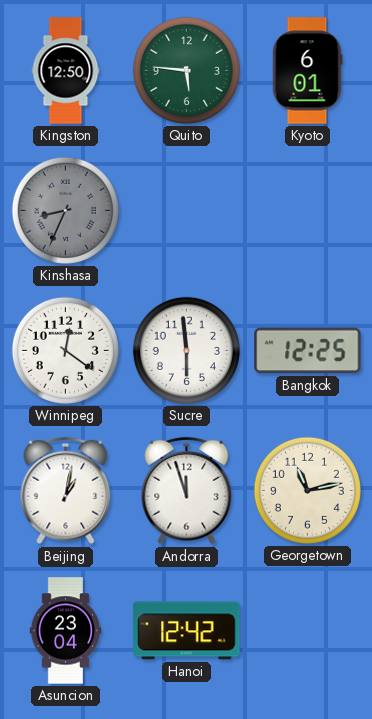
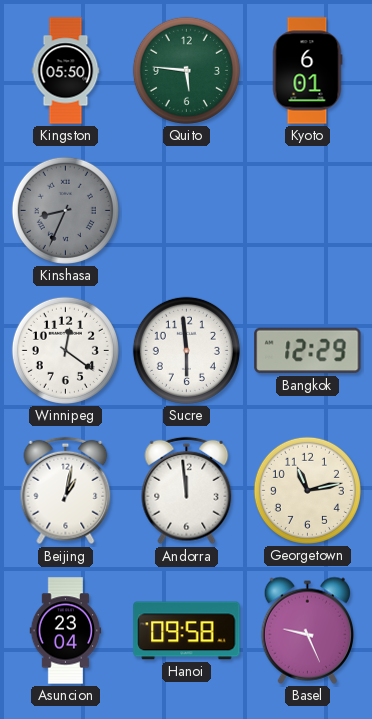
Kingston: 12:50 -> 05:50
Bangkok: 12:25 -> 12:29
Andorra: 11:57 -> 11:59
Hanoi: 12:42 -> 09:58
Basel: none -> 9:26
